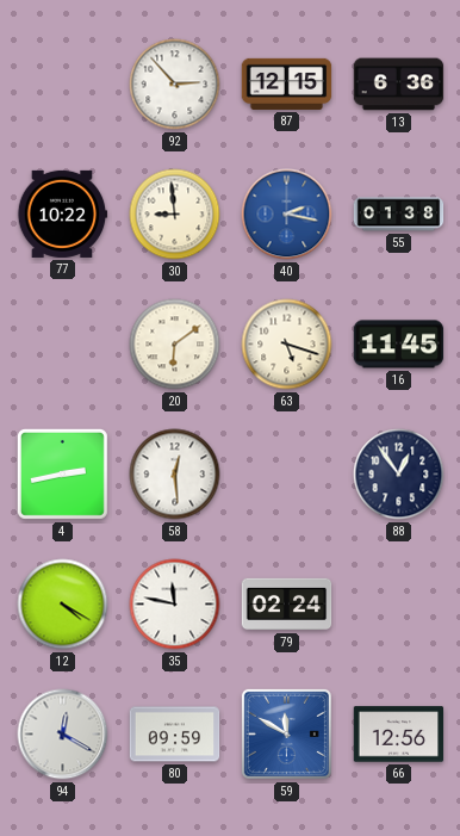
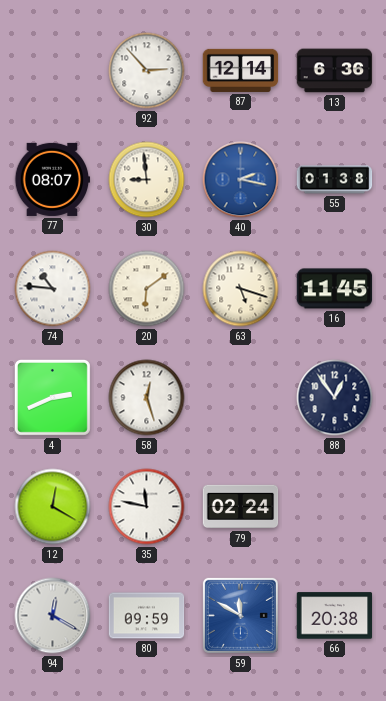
87: 12:15 -> 12:14
77: 10:22 -> 08:07
74: none -> 10:46
4: 2:43 -> 2:41
58: 12:29 -> 12:27
12: 4:20 -> 12:20
66: 12:56 -> 20:38
